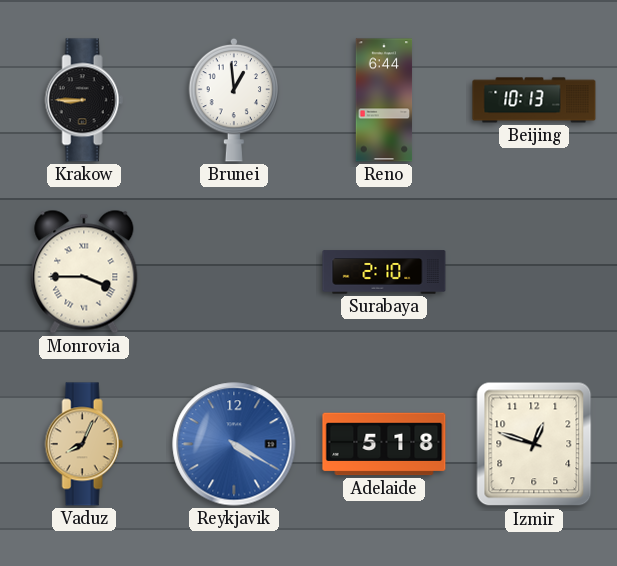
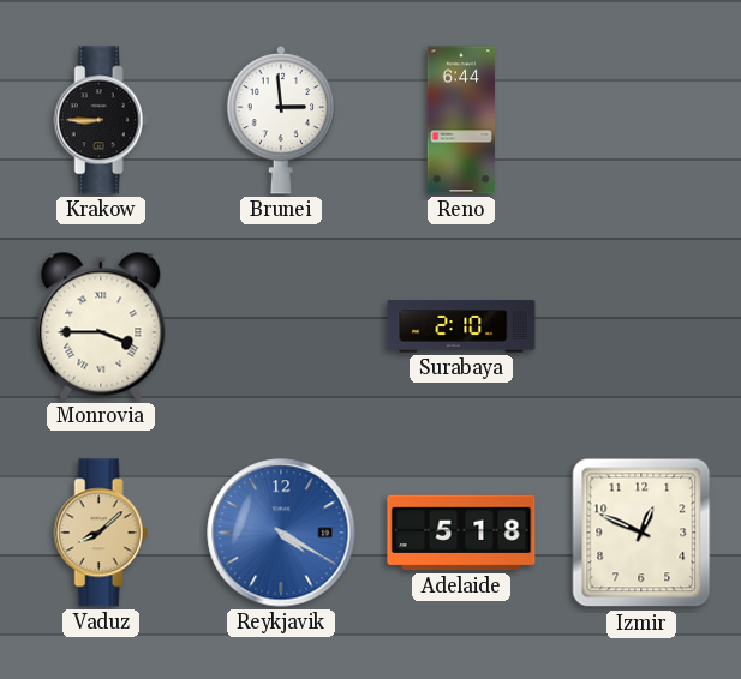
Brunei: 12:59 -> 2:59
Beijing: 10:13 -> none
Vaduz: 8:04 -> 8:08
Izmir: 12:48 -> 12:49
